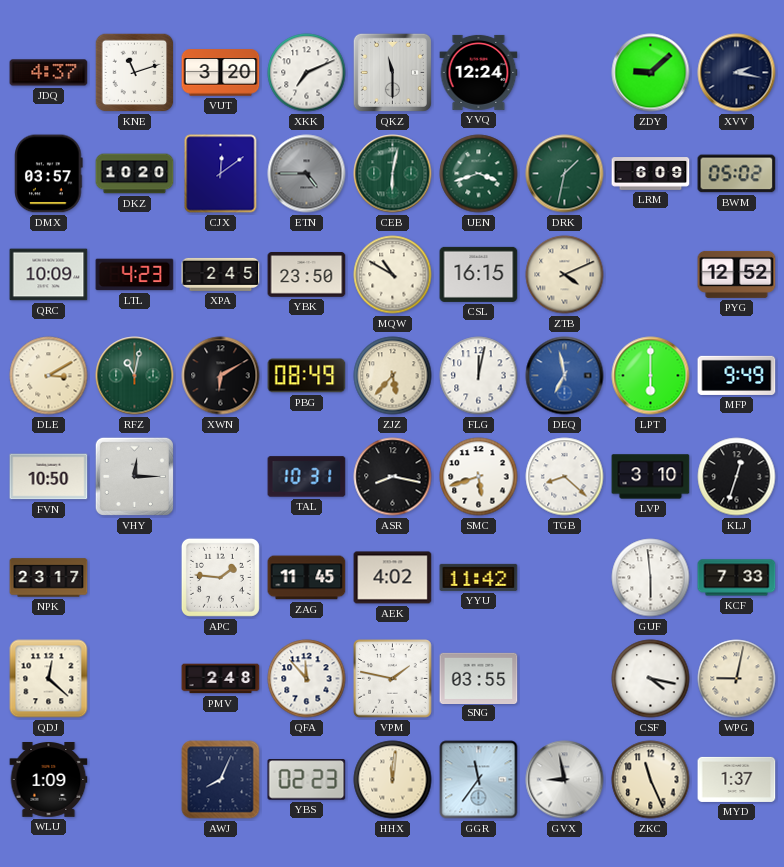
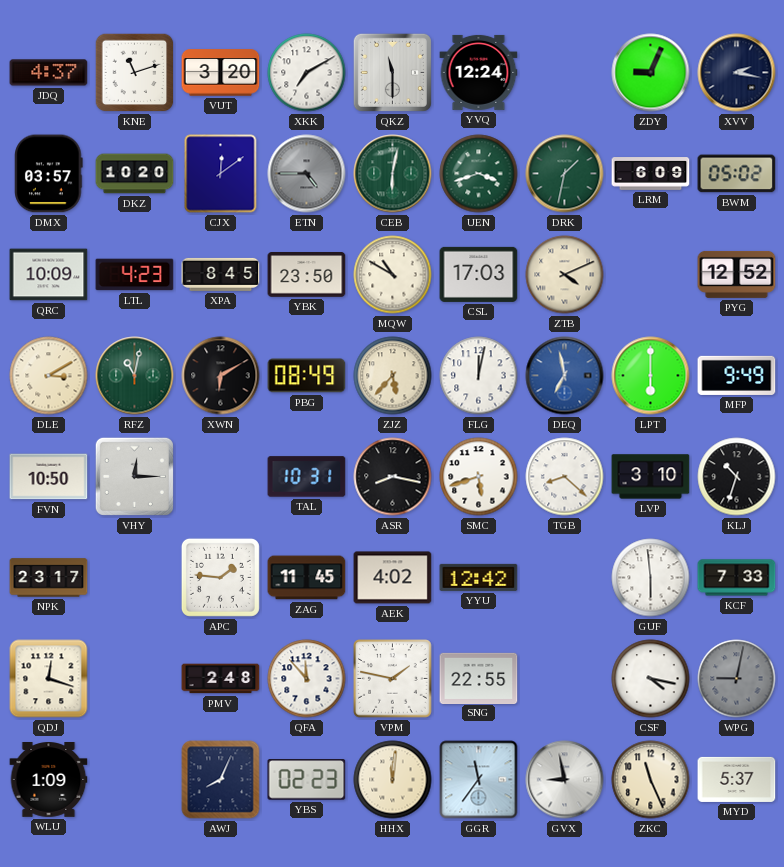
XKK: 7:11 -> 7:10
ZDY: 9:08 -> 9:04
XPA: 2:45 -> 8:45
CSL: 16:15 -> 17:03
KLJ: 12:33 -> 10:33
YYU: 11:42 -> 12:42
QDJ: 12:22 -> 12:18
SNG: 03:55 -> 22:55
WPG dial: cream -> grey
MYD: 1:37 -> 5:37
